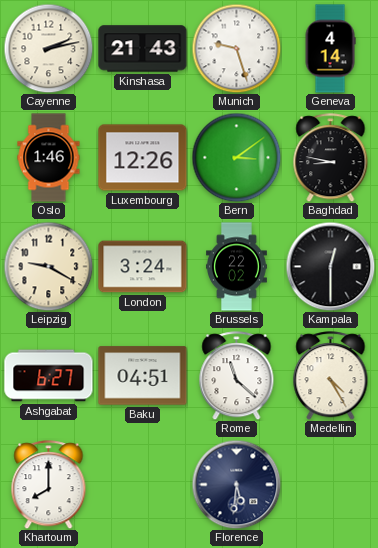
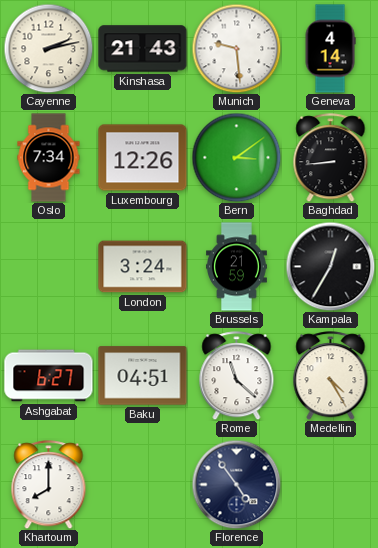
Munich: 9:27 -> 9:29
Oslo: 1:46 -> 7:34
Baghdad: 8:47 -> 8:44
Leipzig: 9:20 -> none
Brussels: 22:02 -> 21:59
Kampala: 12:30 -> 12:35
Florence: 5:31 -> 4:54
